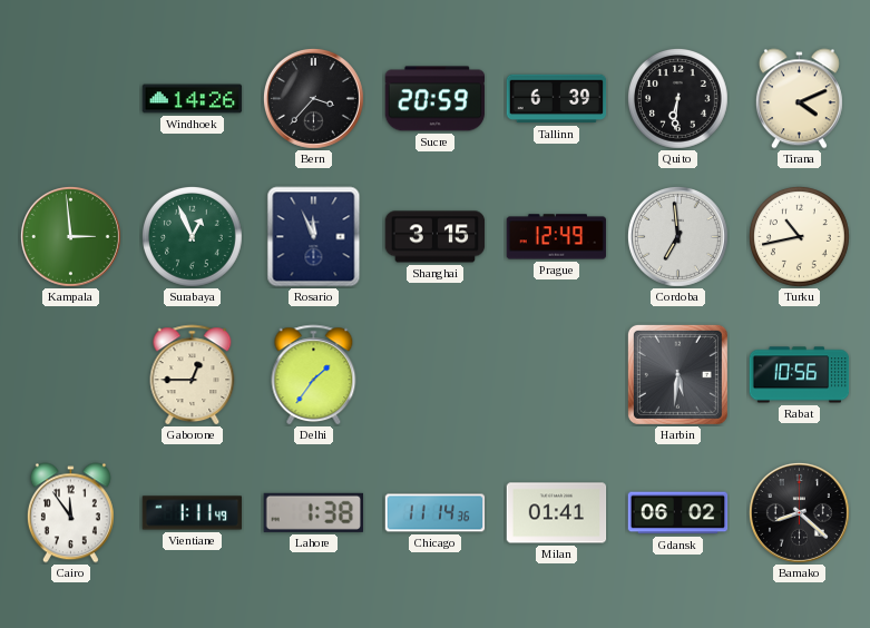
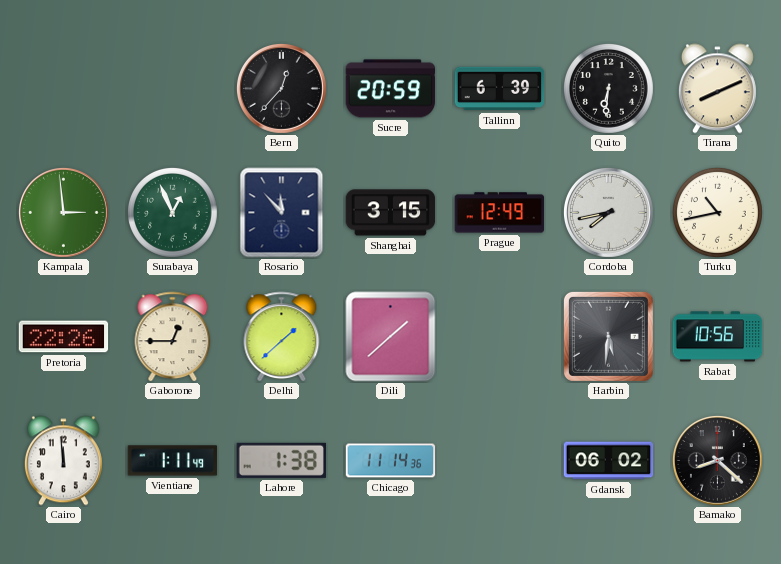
Windhoek: 14:26 -> none
Bern: 3:37 -> 12:37
Tirana: 4:11 -> 8:11
Rosario: 11:56 -> 11:53
Cordoba: 6:59 -> 7:43
Pretoria: none -> 22:26
Delhi: 1:36 -> 1:38
Dili: none -> 1:38
Cairo: 11:54 -> 11:59
Milan: 01:41 -> none
